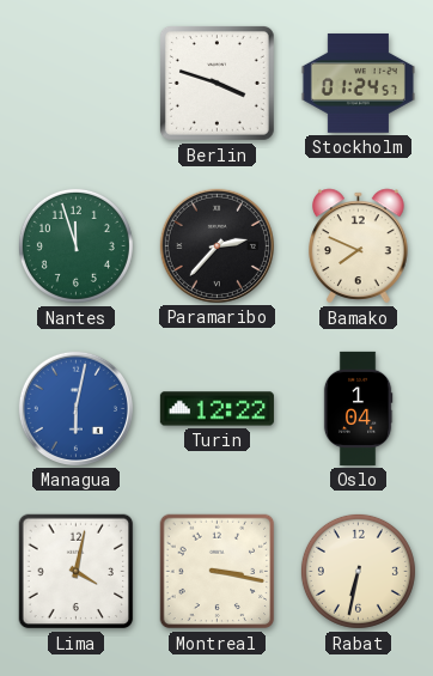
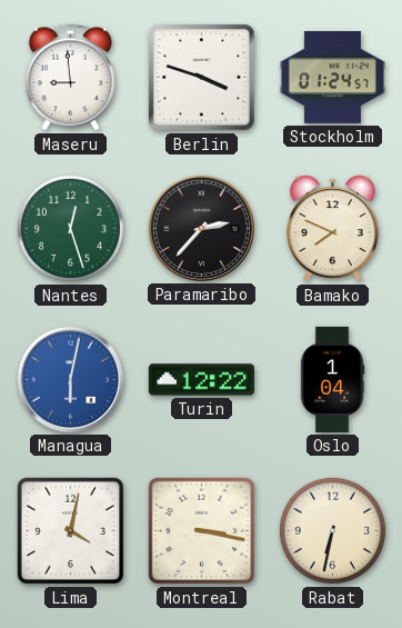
Maseru: none -> 8:59
Nantes: 11:57 -> 12:27
